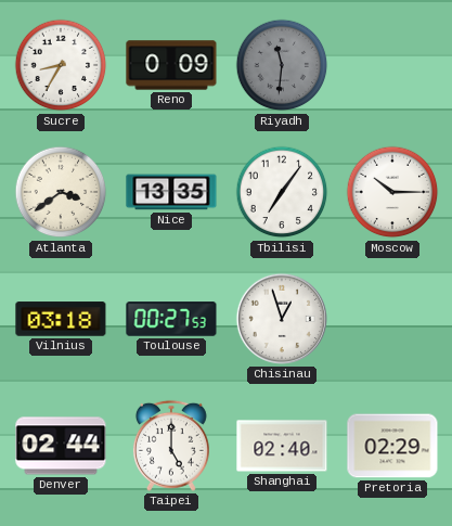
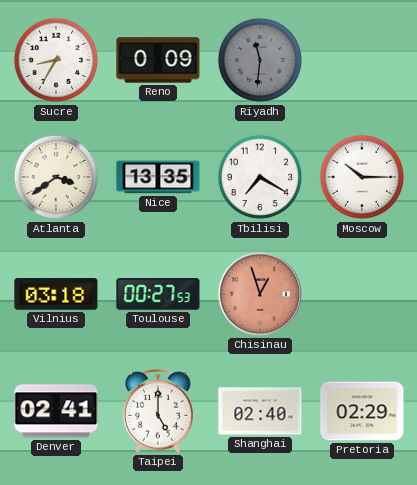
Tbilisi: 7:06 -> 7:20
Chisinau dial: white -> salmon
Denver: 02:44 -> 02:41
